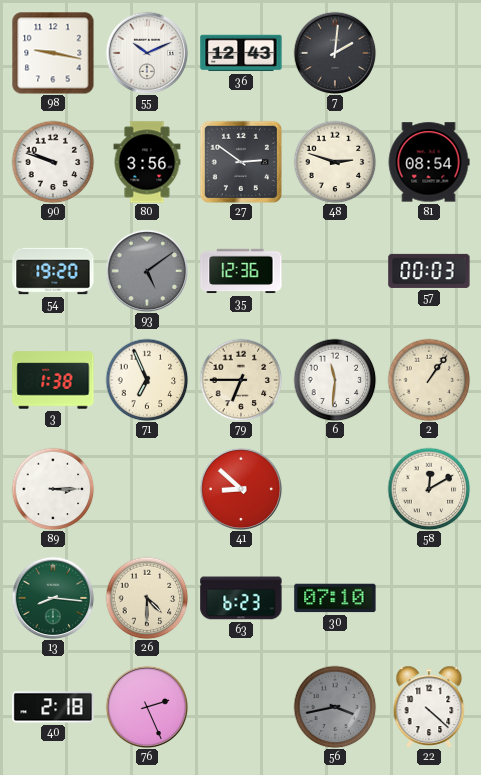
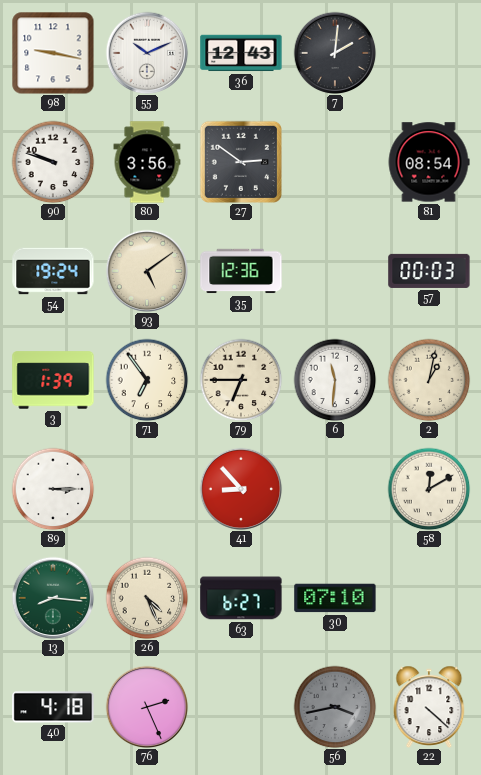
48: 2:48 -> none
54: 19:20 -> 19:24
93 dial: grey -> cream
3: 1:38 -> 1:39
71: 6:56 -> 6:54
2: 1:06 -> 1:02
41: 8:52 -> 8:53
26: 4:30 -> 4:26
63: 6:23 -> 6:27
40: 2:18 -> 4:18
